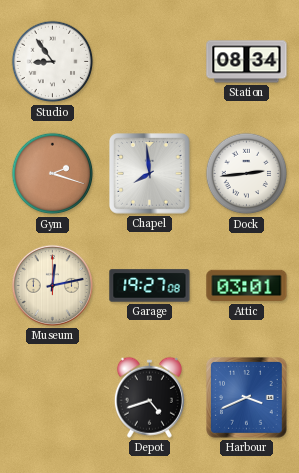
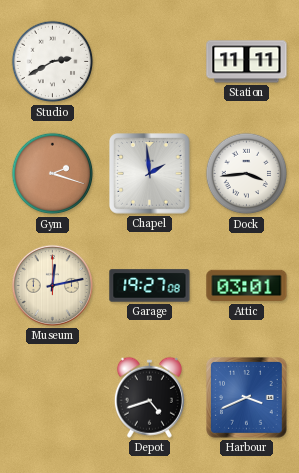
Studio: 8:54 -> 2:40
Station: 08:34 -> 11:11
Chapel: 7:59 -> 1:59
Dock: 2:44 -> 3:44
